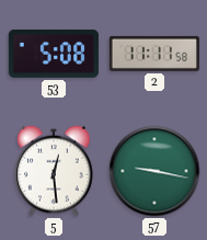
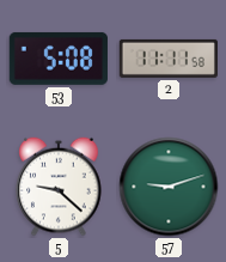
5: 12:29 -> 9:22
57: 9:17 -> 9:12
